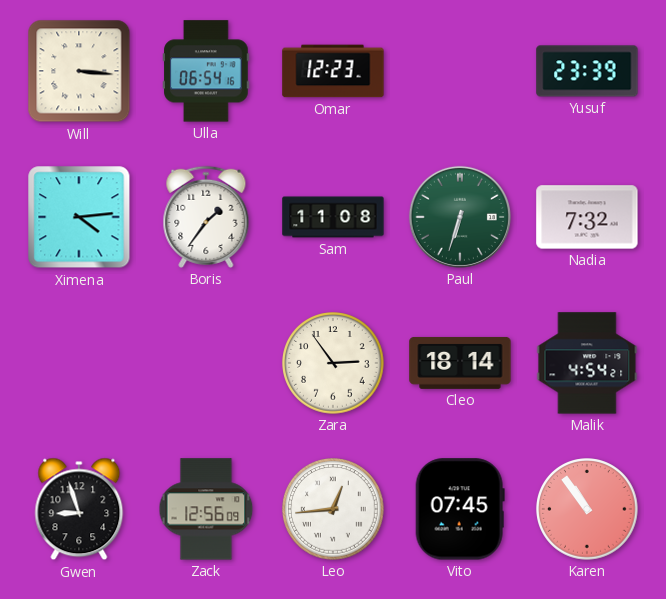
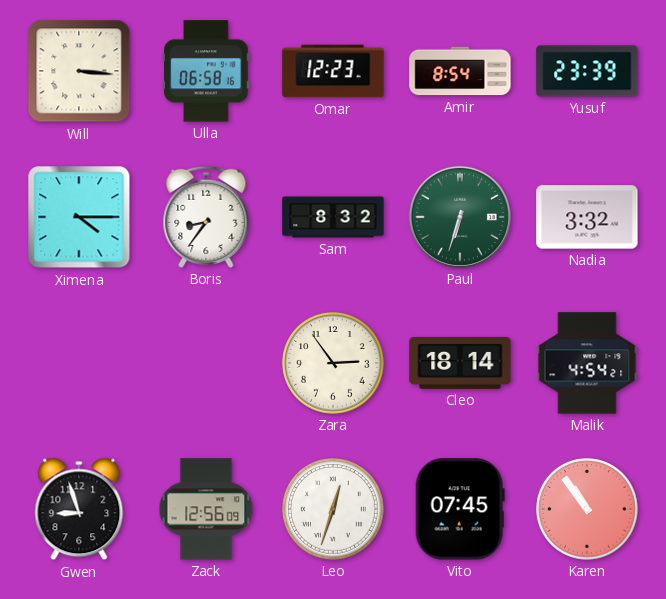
Ulla: 06:54 -> 06:58
Amir: none -> 8:54
Ximena: 4:14 -> 4:15
Boris: 1:36 -> 8:36
Sam: 11:08 -> 8:32
Nadia: 7:32 -> 3:32
Leo: 12:44 -> 12:33
